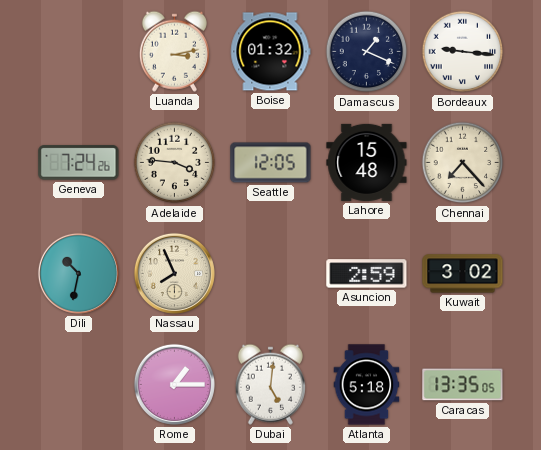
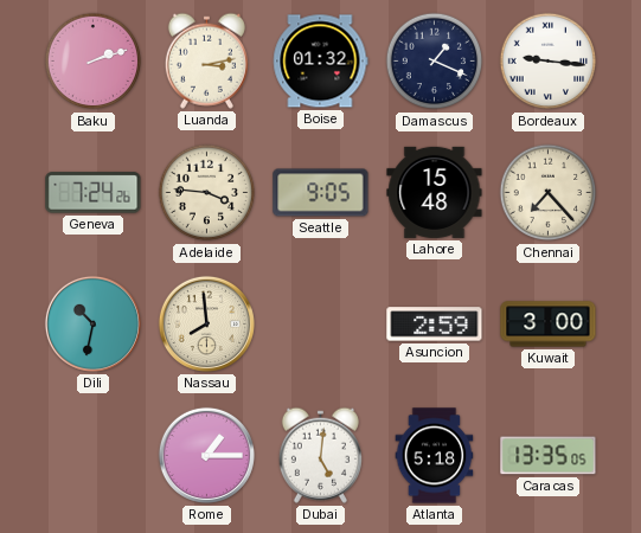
Baku: none -> 2:12
Seattle: 12:05 -> 9:05
Nassau: 7:56 -> 7:59
Kuwait: 3:02 -> 3:00
